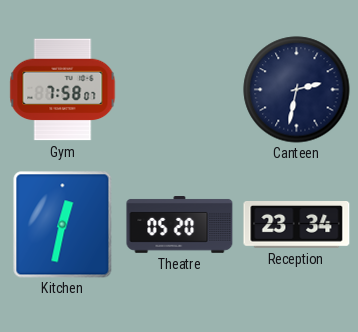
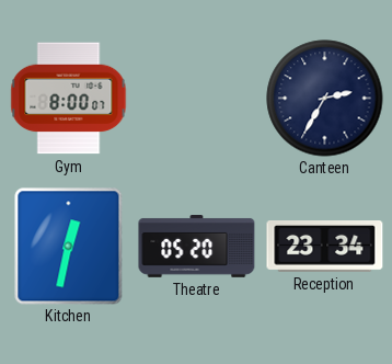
Gym: 7:58 -> 8:00
Canteen: 2:32 -> 2:35
